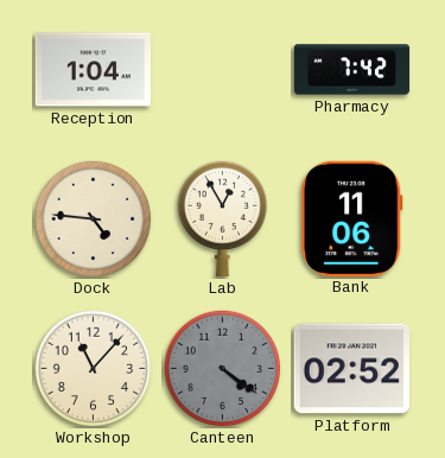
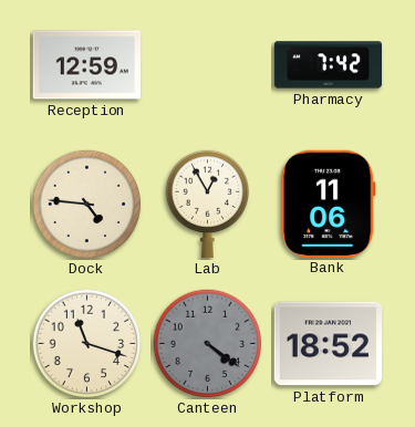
Reception: 1:04 -> 12:59
Workshop: 11:07 -> 11:18
Platform: 02:52 -> 18:52
